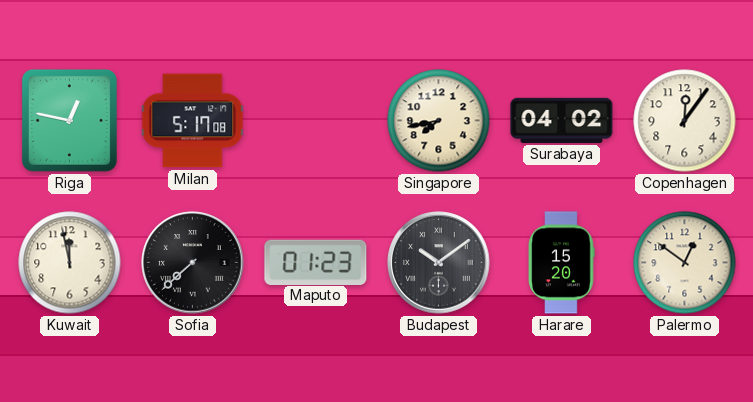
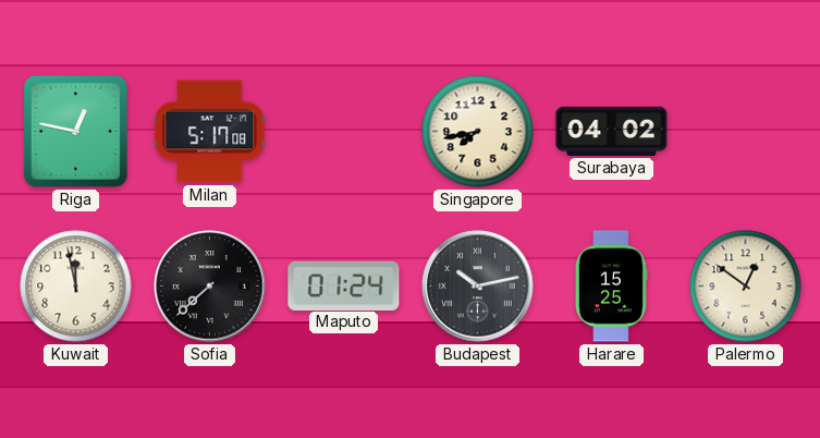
Copenhagen: 12:06 -> none
Maputo: 01:23 -> 01:24
Budapest: 10:09 -> 10:13
Harare: 15:20 -> 15:25
